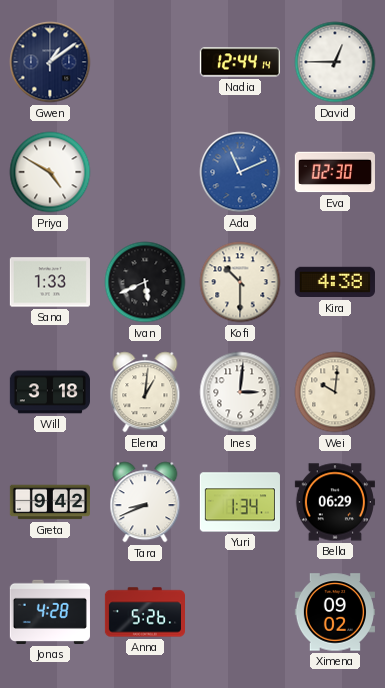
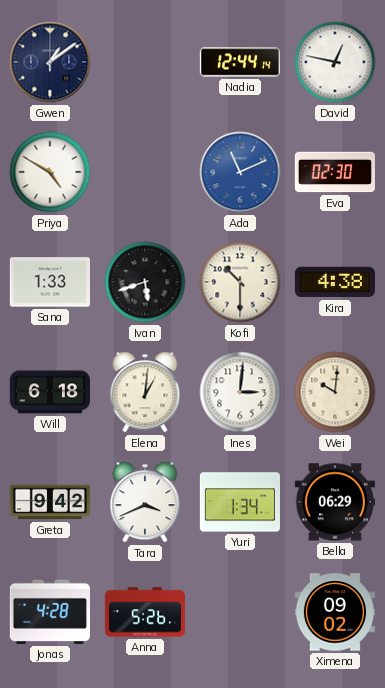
David: 12:45 -> 12:47
Ivan: 5:41 -> 5:42
Will: 3:18 -> 6:18
Tara: 8:41 -> 3:41
